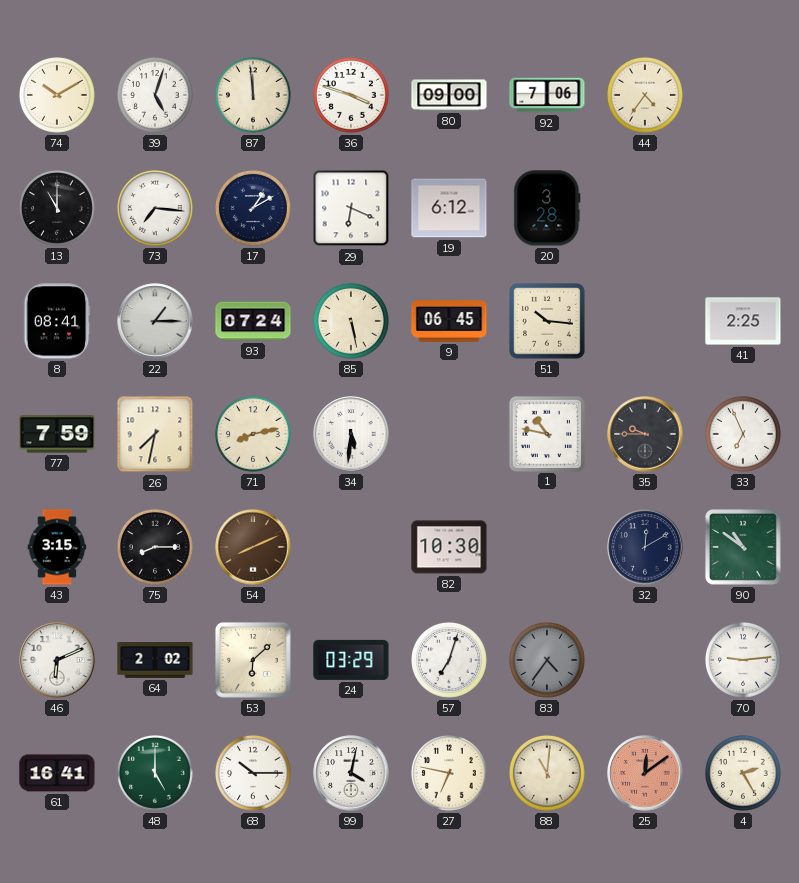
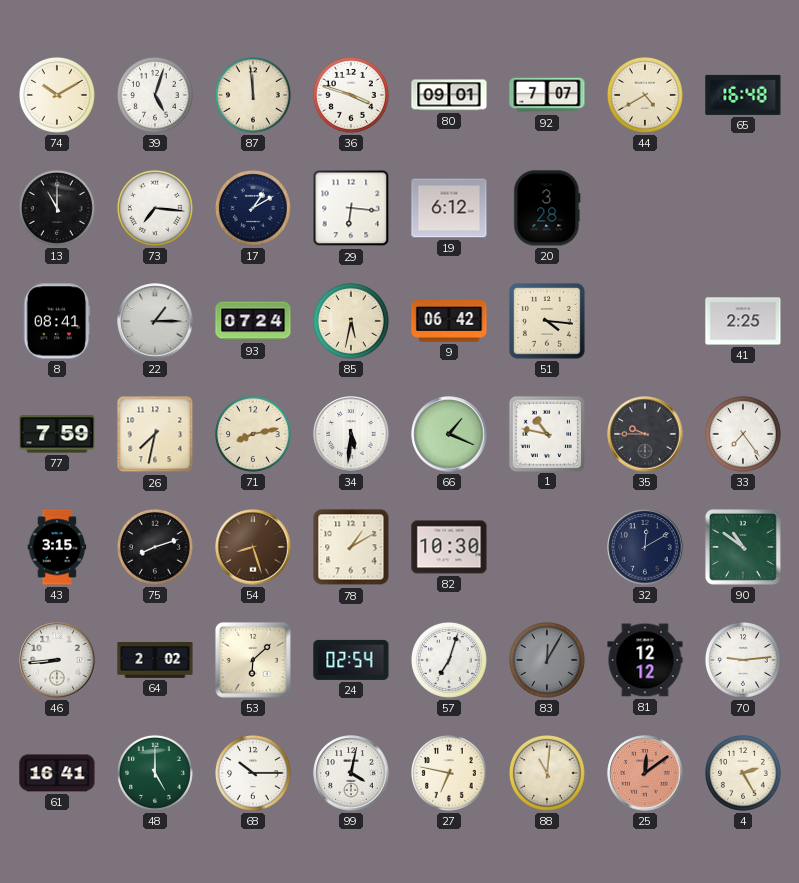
80: 09:00 -> 09:01
92: 7:06 -> 7:07
44: 4:36 -> 4:40
65: none -> 16:48
29: 6:19 -> 6:16
85: 5:28 -> 5:32
9: 06:45 -> 06:42
51: 10:16 -> 4:16
66: none -> 1:19
33: 6:56 -> 7:24
75: 8:15 -> 8:12
54: 8:11 -> 8:27
78: none -> 1:10
46: 6:11 -> 8:44
24: 03:29 -> 02:54
83: 4:36 -> 12:05
81: none -> 12:12
